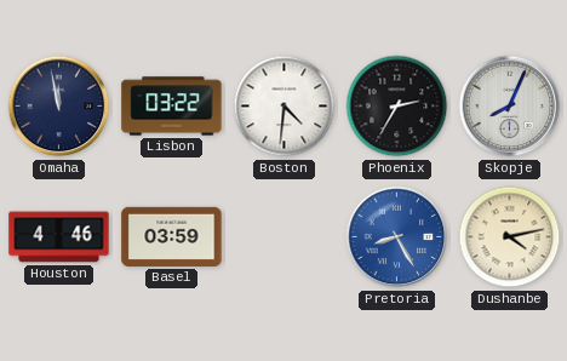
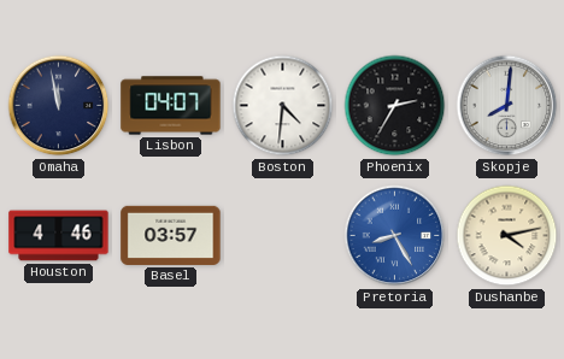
Lisbon: 03:22 -> 04:07
Skopje: 8:04 -> 8:01
Basel: 03:59 -> 03:57
